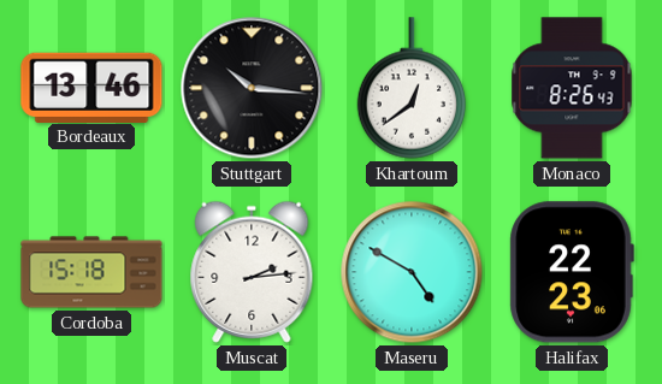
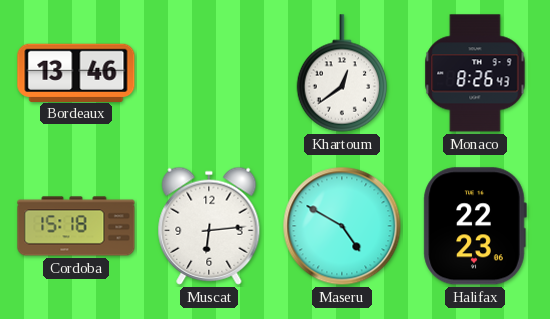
Stuttgart: 10:16 -> none
Muscat: 2:14 -> 6:14
